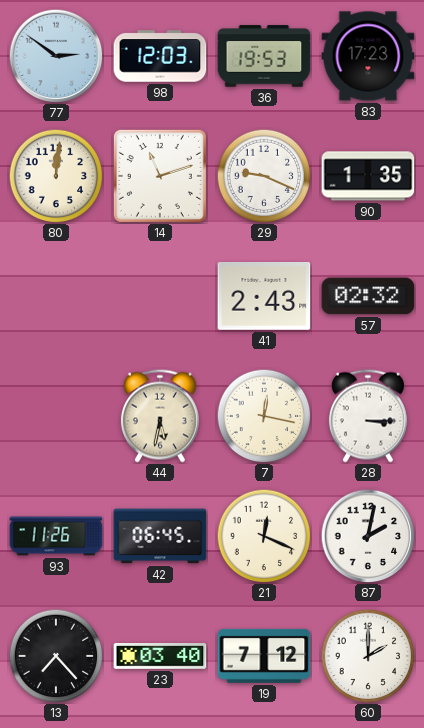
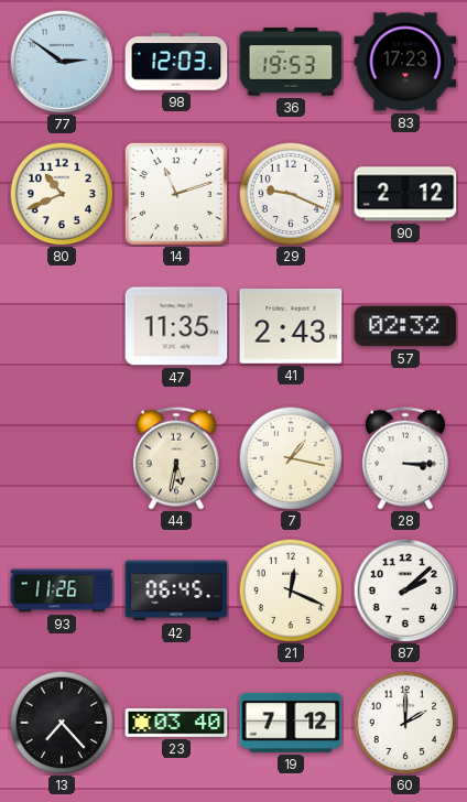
80: 12:01 -> 10:41
90: 1:35 -> 2:12
47: none -> 11:35
7: 12:17 -> 1:17
87: 2:02 -> 2:08
